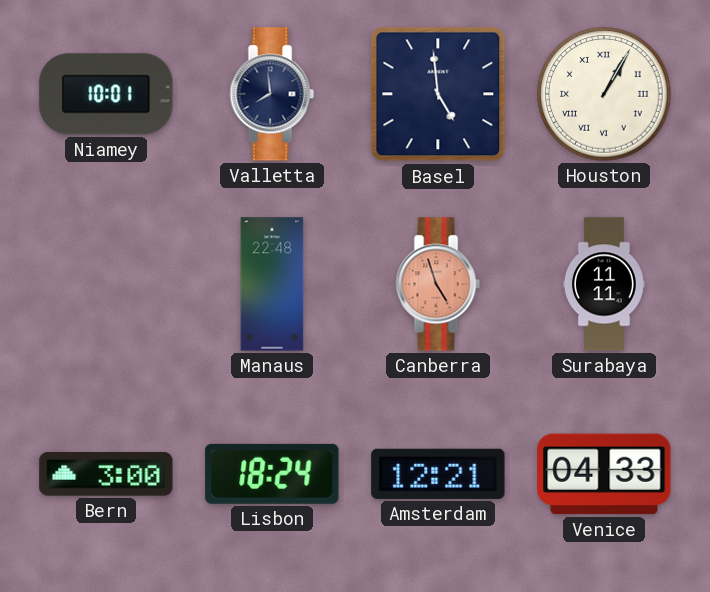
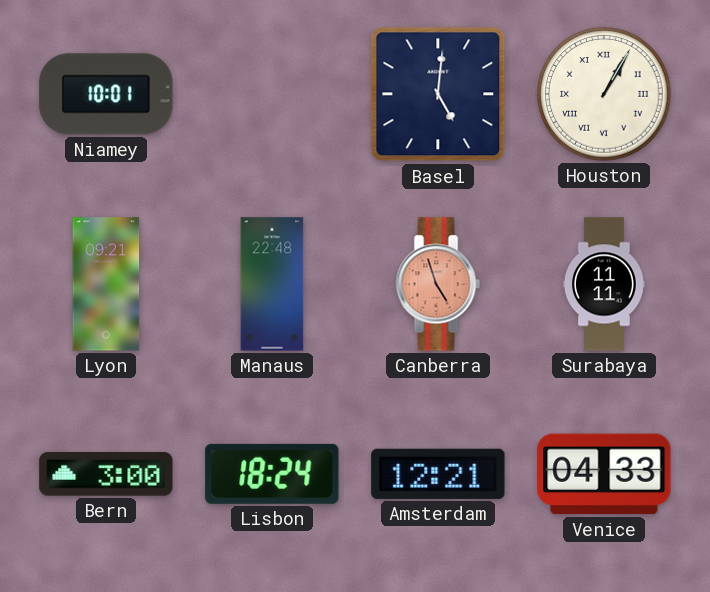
Valletta: 7:59 -> none
Basel: 4:59 -> 5:01
Lyon: none -> 09:21
